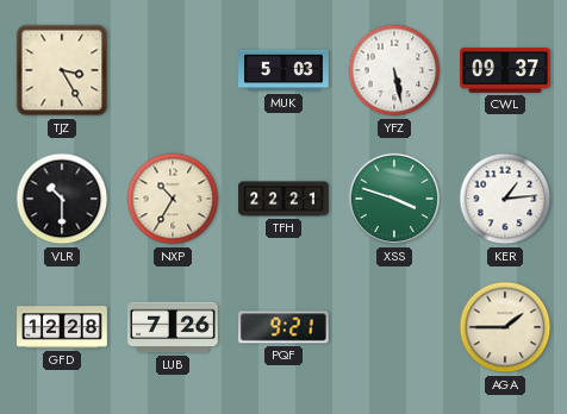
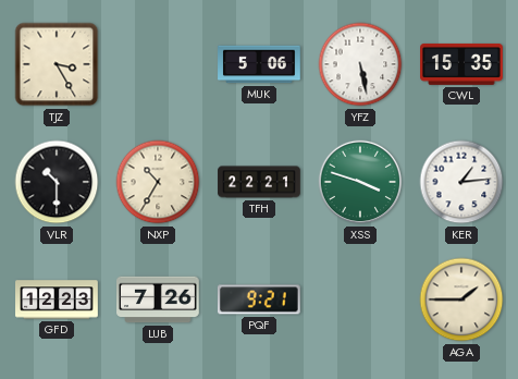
MUK: 5:03 -> 5:06
CWL: 09:37 -> 15:35
GFD: 12:28 -> 12:23
